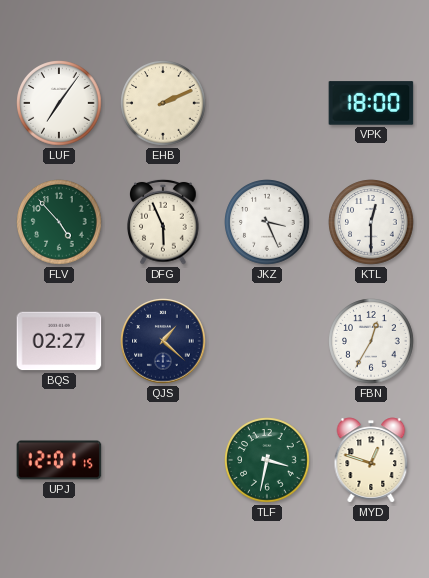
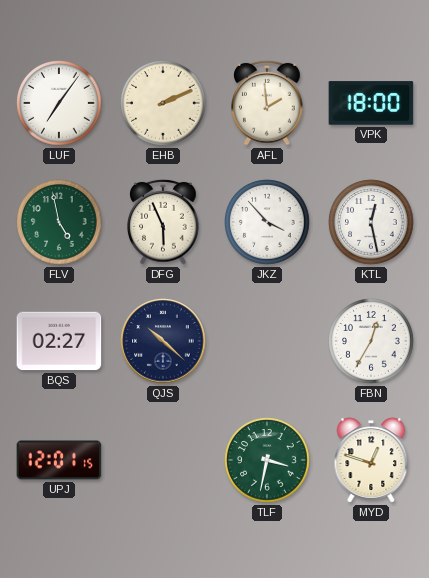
AFL: none -> 1:59
FLV: 4:53 -> 4:58
JKZ: 3:26 -> 3:53
KTL: 12:30 -> 12:28
QJS: 1:22 -> 10:22
